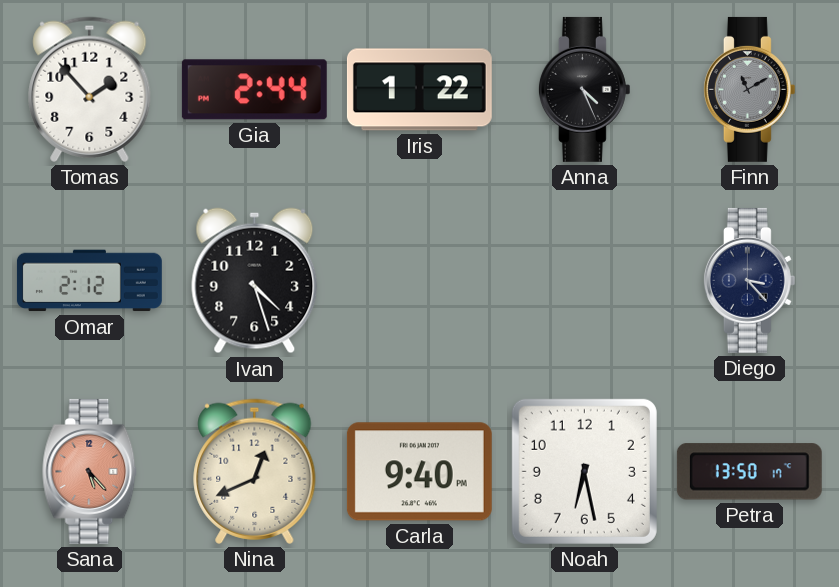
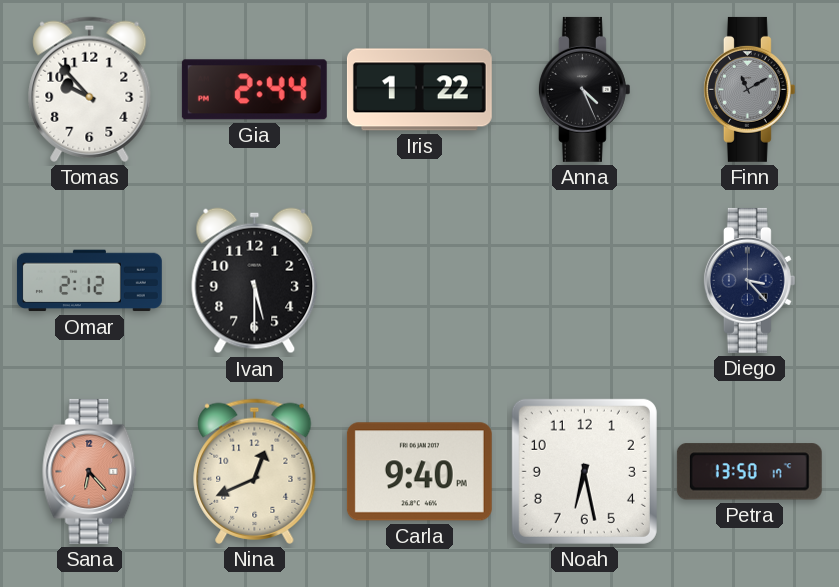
Tomas: 1:53 -> 9:53
Ivan: 4:27 -> 5:30
Sana: 5:23 -> 6:23
